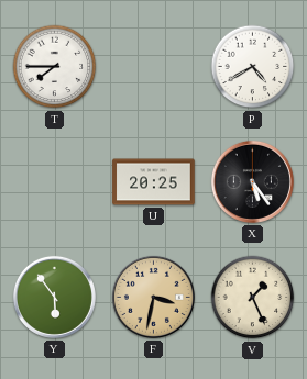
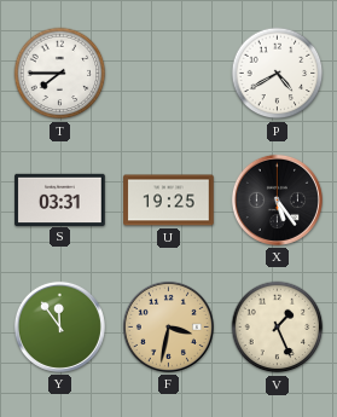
S: none -> 03:31
U: 20:25 -> 19:25
Y: 5:54 -> 11:54
